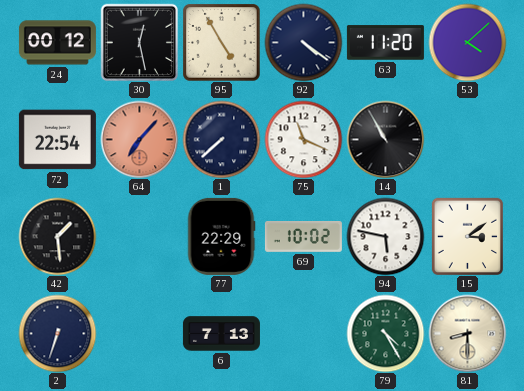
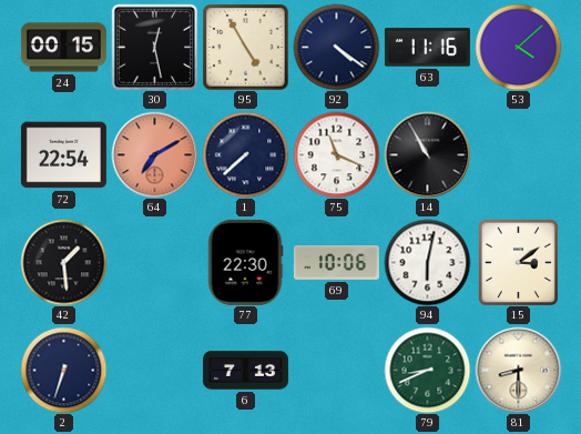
24: 00:12 -> 00:15
63: 11:20 -> 11:16
64: 7:07 -> 7:10
77: 22:29 -> 22:30
69: 10:02 -> 10:06
94: 5:47 -> 6:02
79: 4:25 -> 8:41
